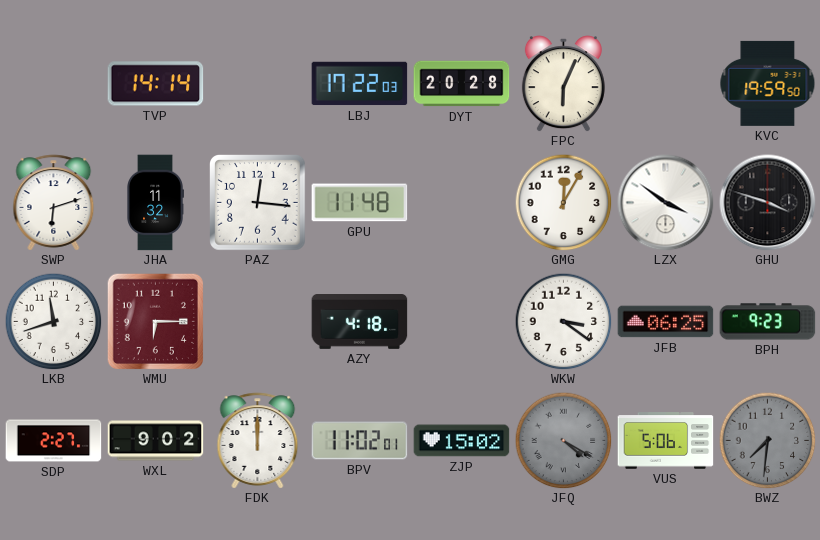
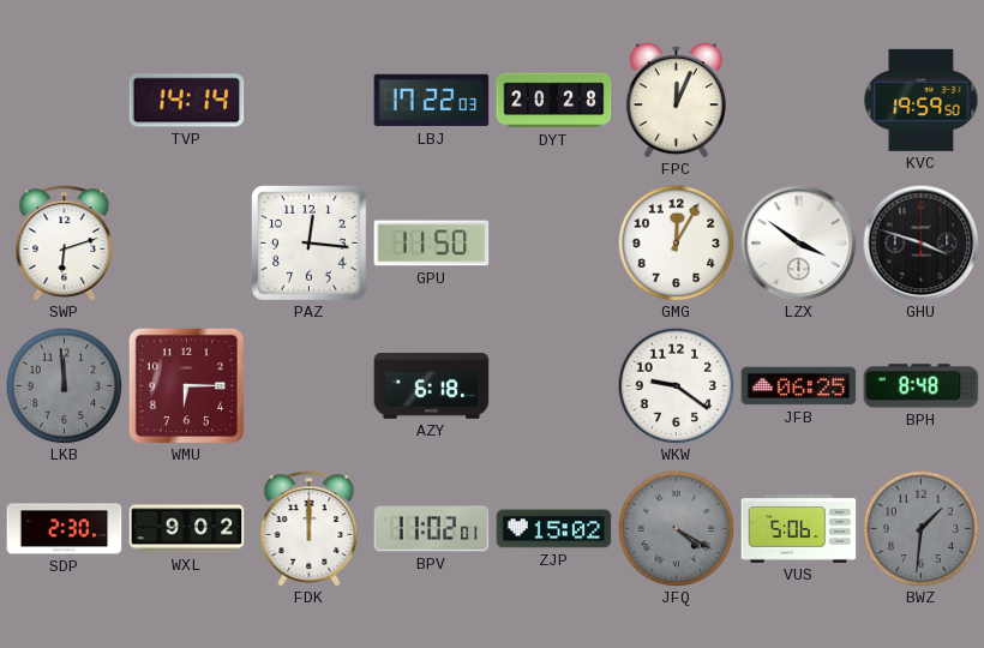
FPC: 6:04 -> 12:04
JHA: 11:32 -> none
GPU: 11:48 -> 11:50
LKB: 11:42 -> 11:59
LKB dial: white -> grey
AZY: 4:18 -> 6:18
WKW: 3:21 -> 9:21
BPH: 9:23 -> 8:48
SDP: 2:27 -> 2:30
BWZ: 7:31 -> 1:31
